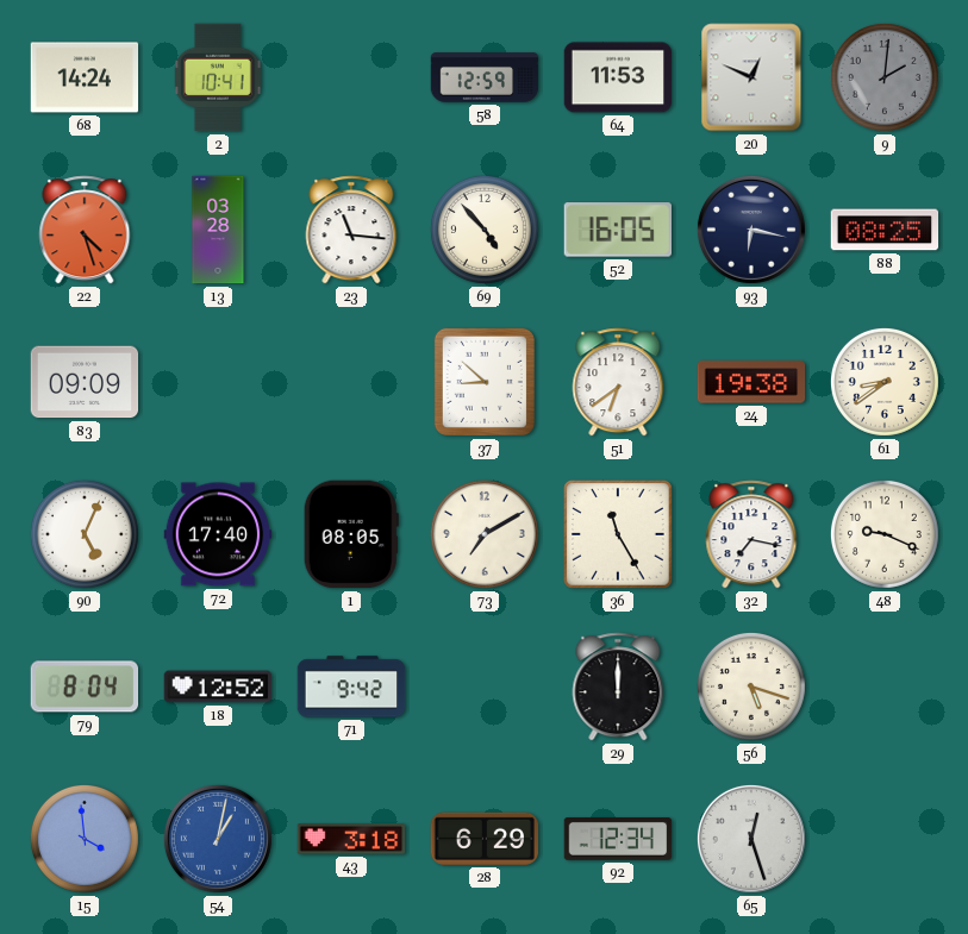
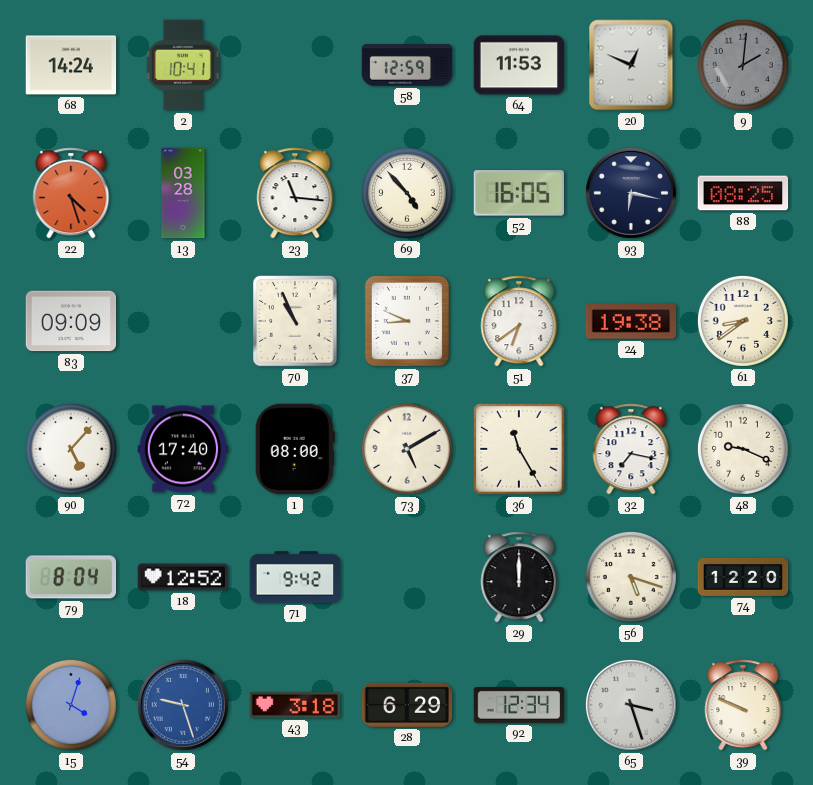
70: none -> 10:56
37: 8:52 -> 8:49
90: 5:04 -> 5:07
1: 08:05 -> 08:00
73: 7:10 -> 5:10
74: none -> 12:20
15: 3:59 -> 4:03
54: 1:02 -> 9:27
65: 12:27 -> 3:27
39: none -> 9:49
